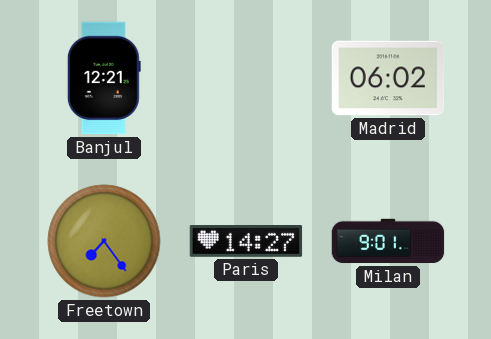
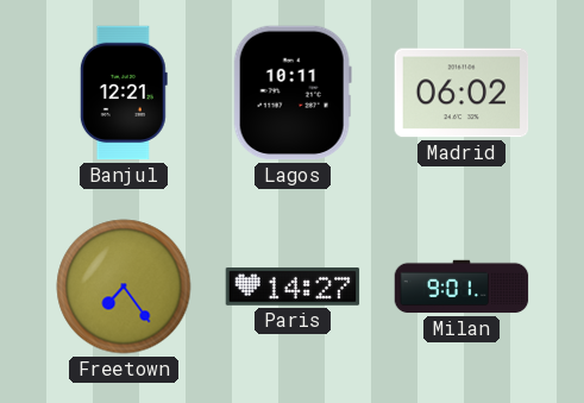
Lagos: none -> 10:11
